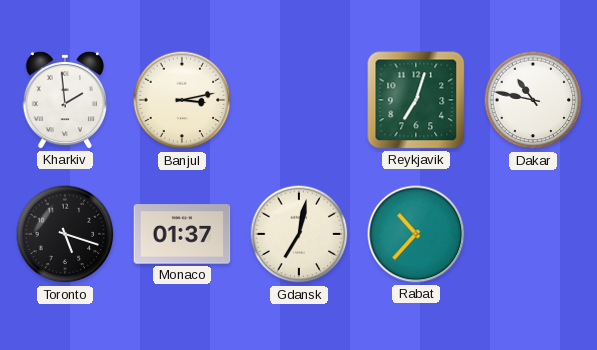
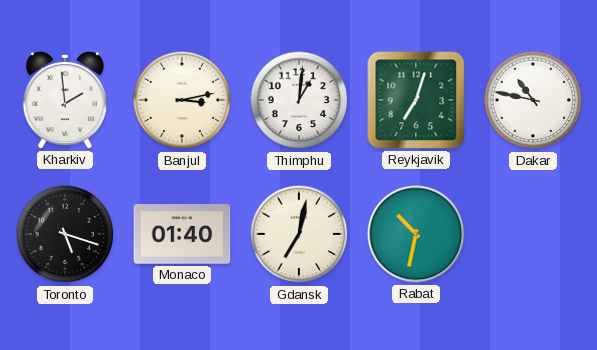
Thimphu: none -> 1:01
Monaco: 01:37 -> 01:40
Rabat: 10:37 -> 10:32
